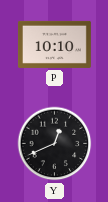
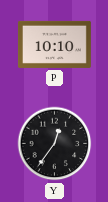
Y: 12:41 -> 12:36
